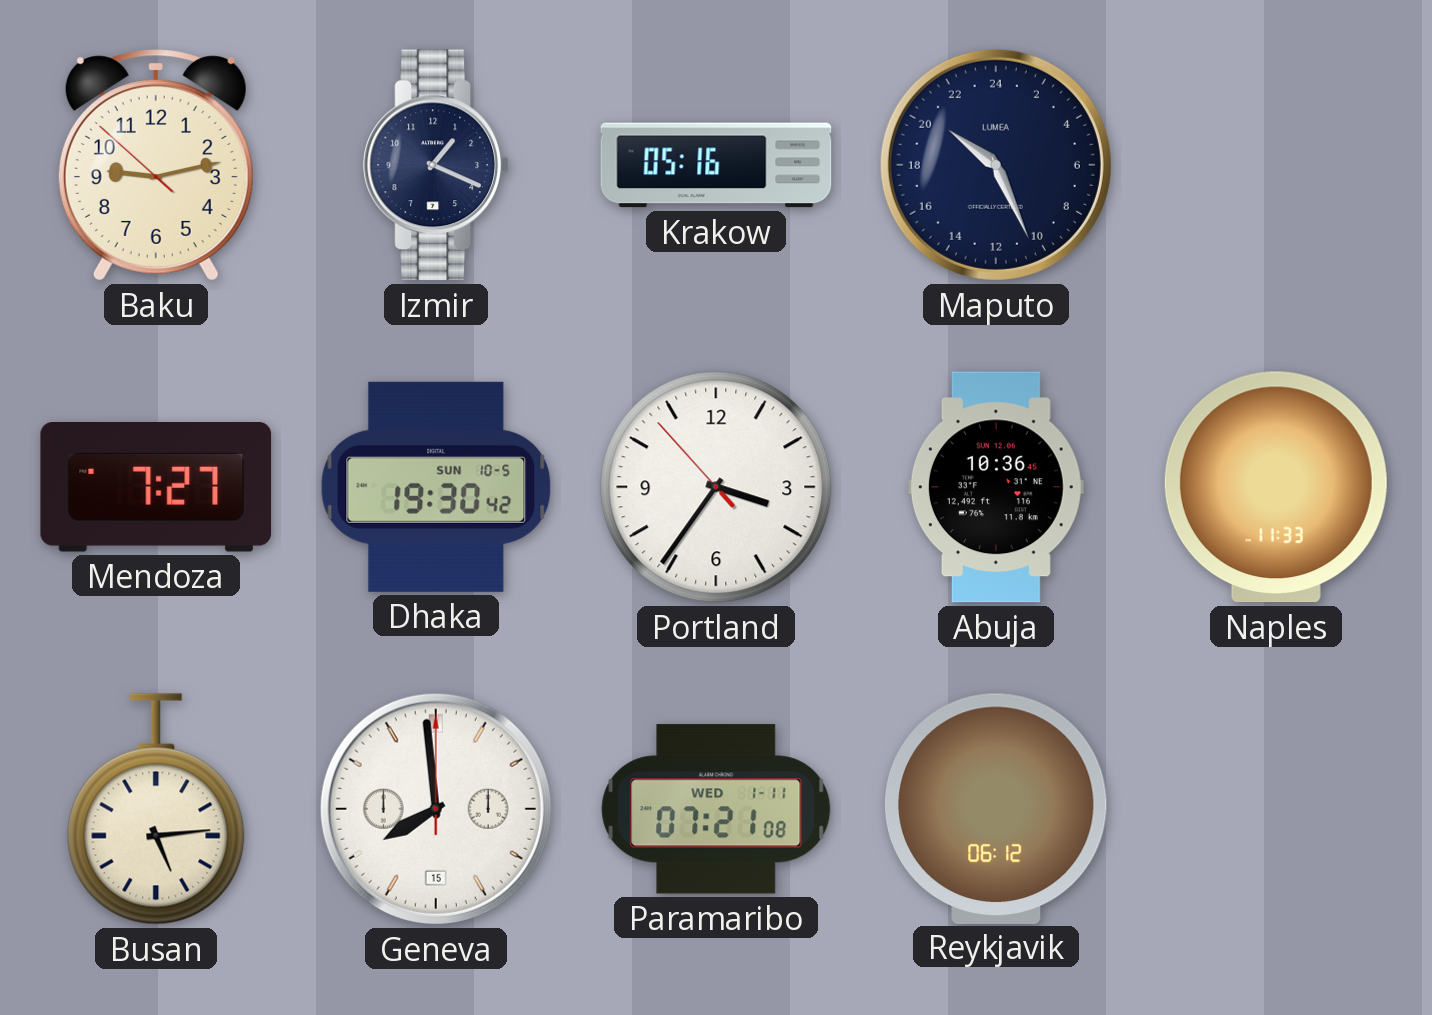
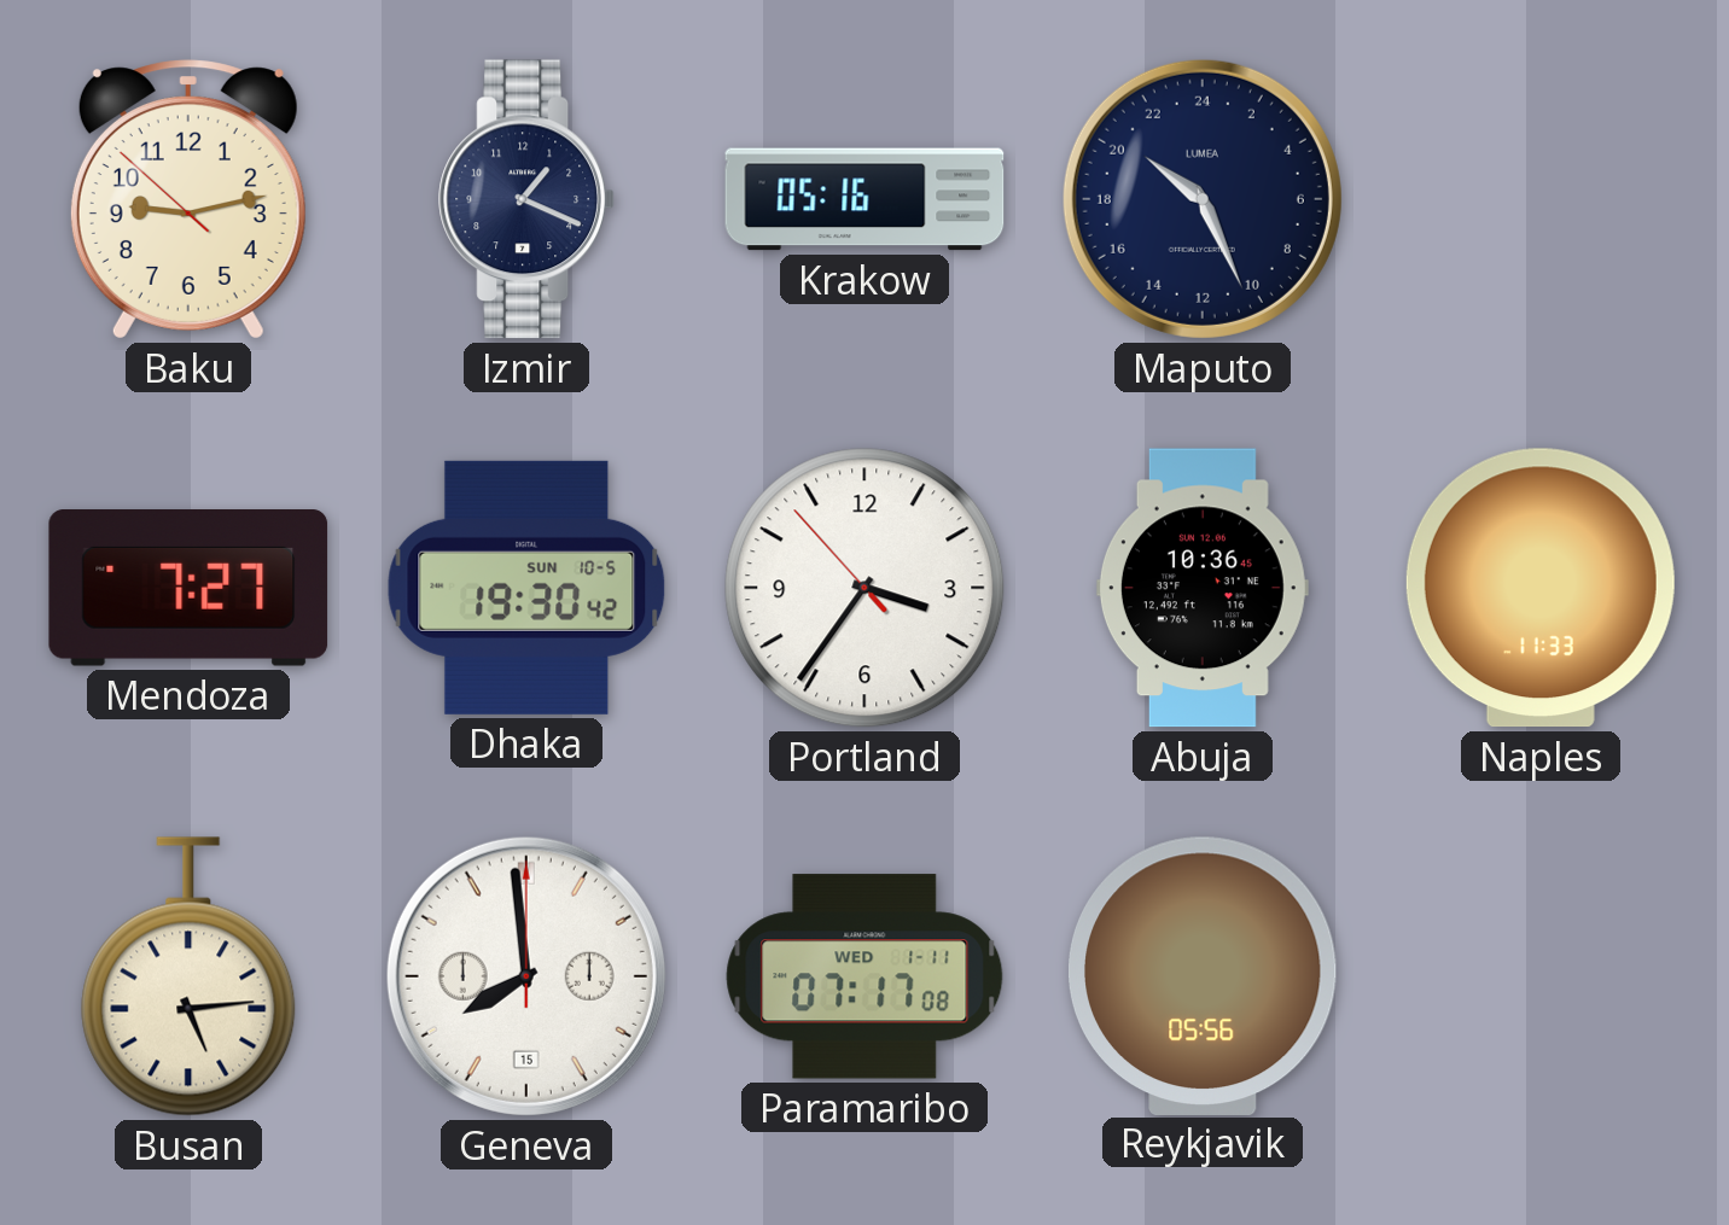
Paramaribo: 07:21 -> 07:17
Reykjavik: 06:12 -> 05:56
